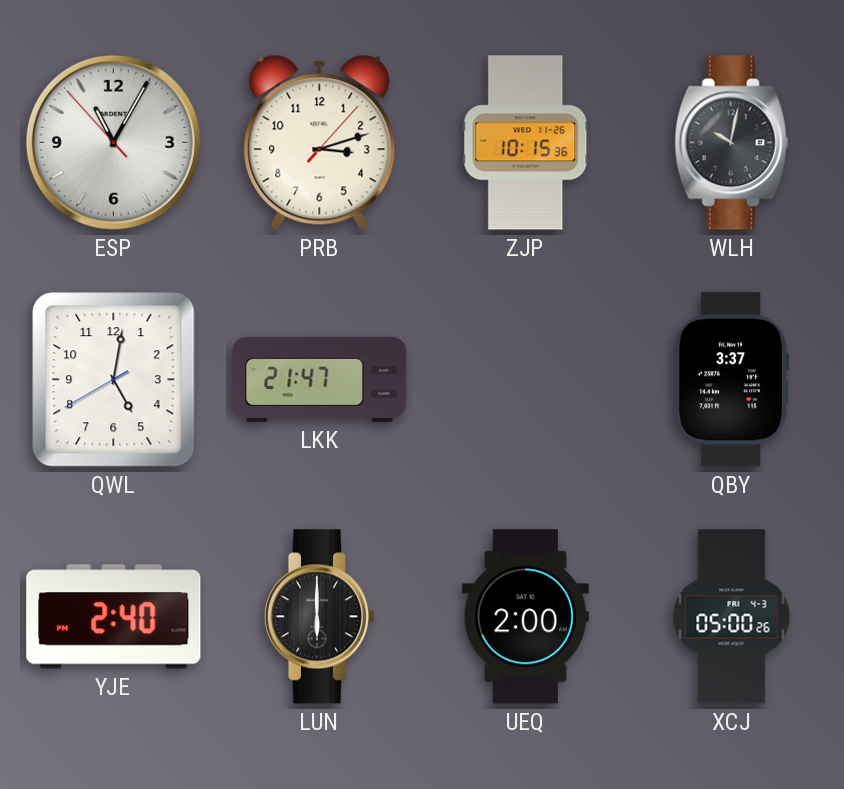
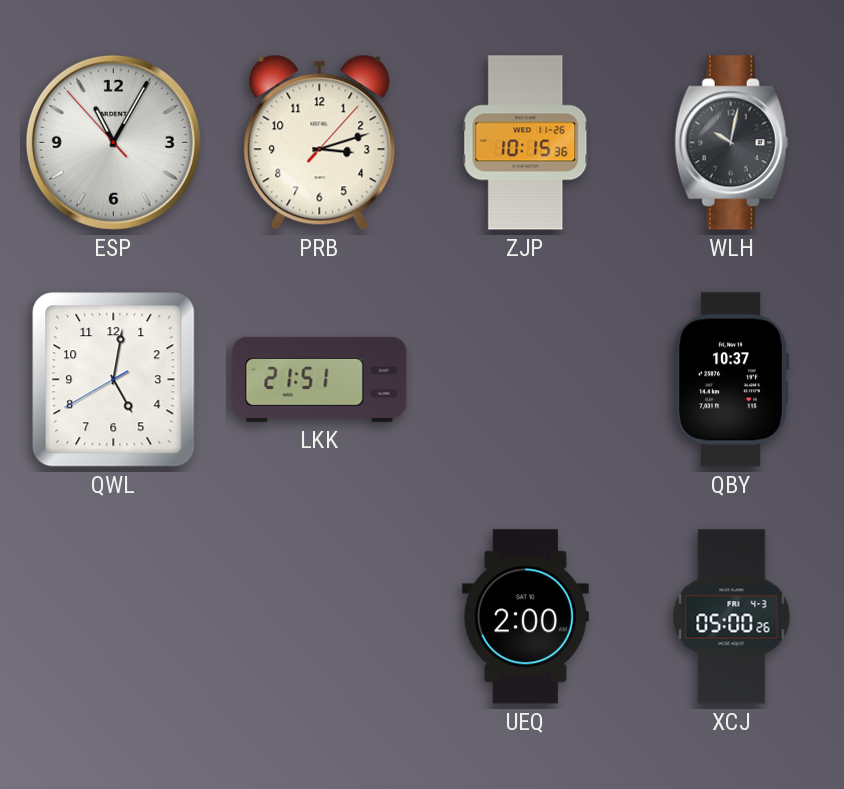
LKK: 21:47 -> 21:51
QBY: 3:37 -> 10:37
YJE: 2:40 -> none
LUN: 6:00 -> none
